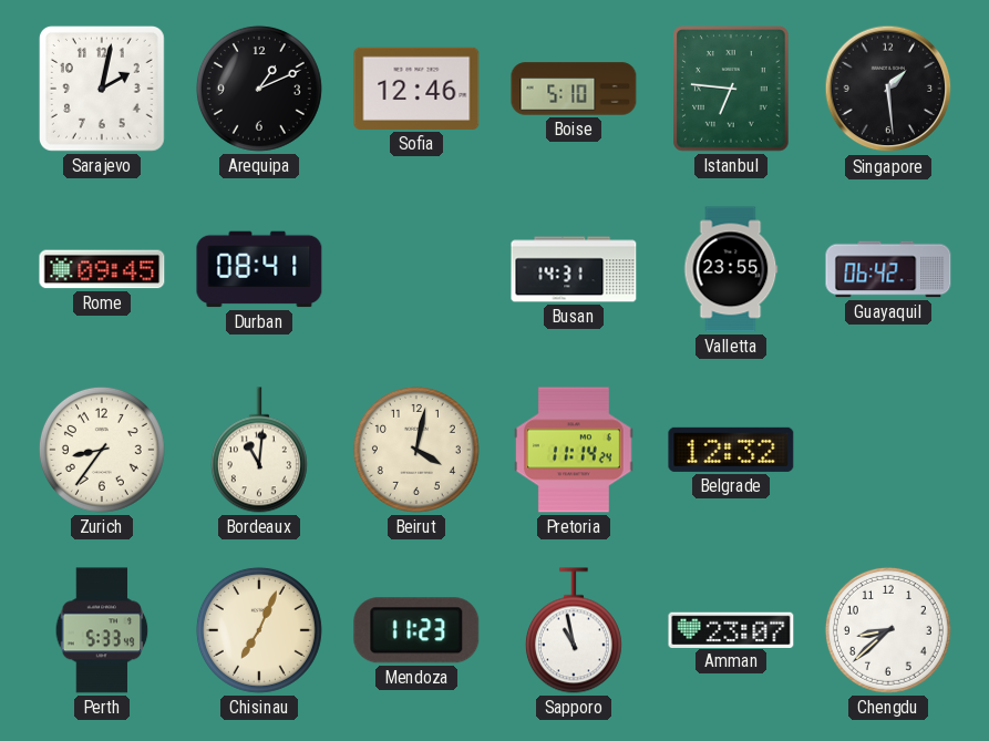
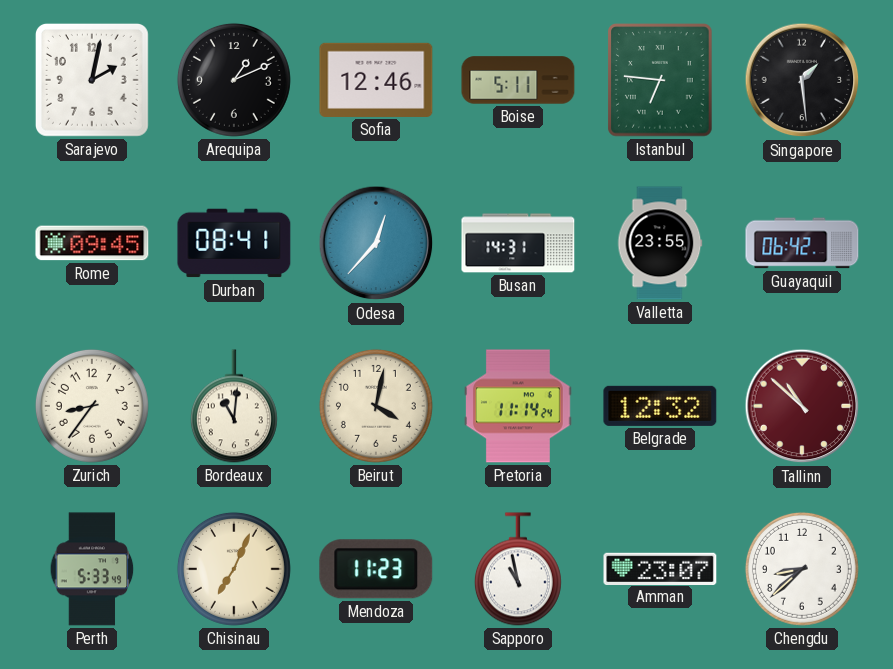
Boise: 5:10 -> 5:11
Odesa: none -> 12:37
Tallinn: none -> 10:52
